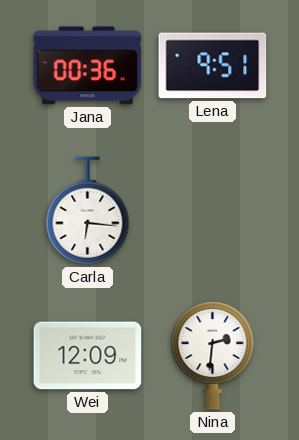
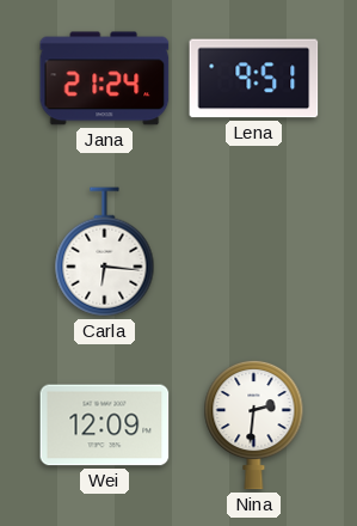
Jana: 00:36 -> 21:24
